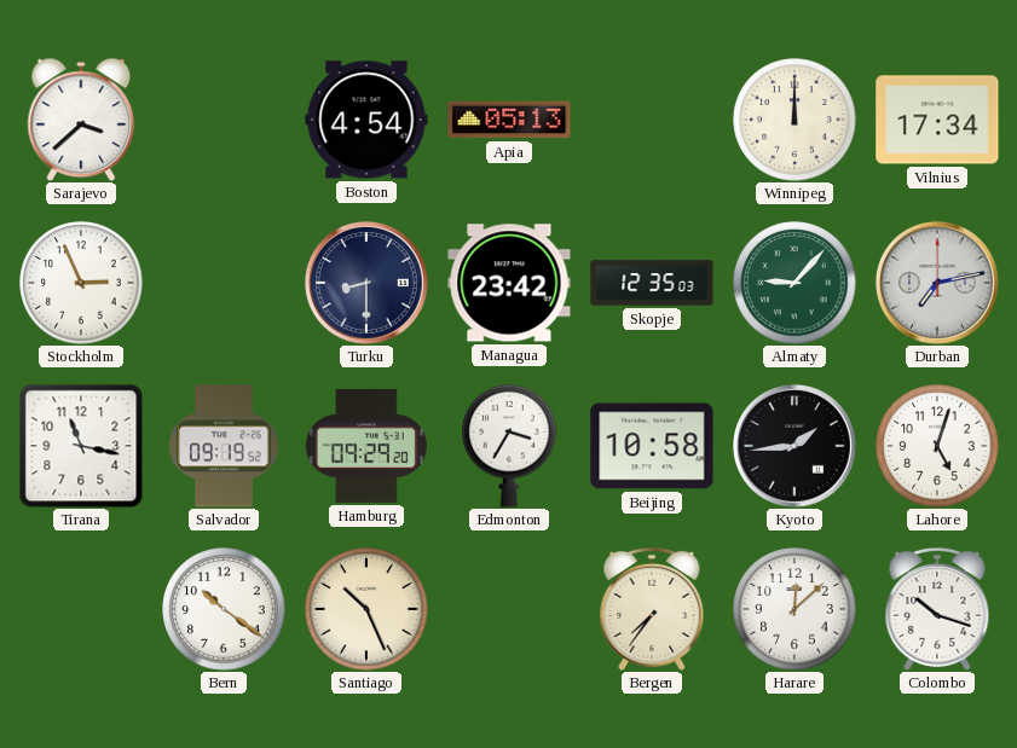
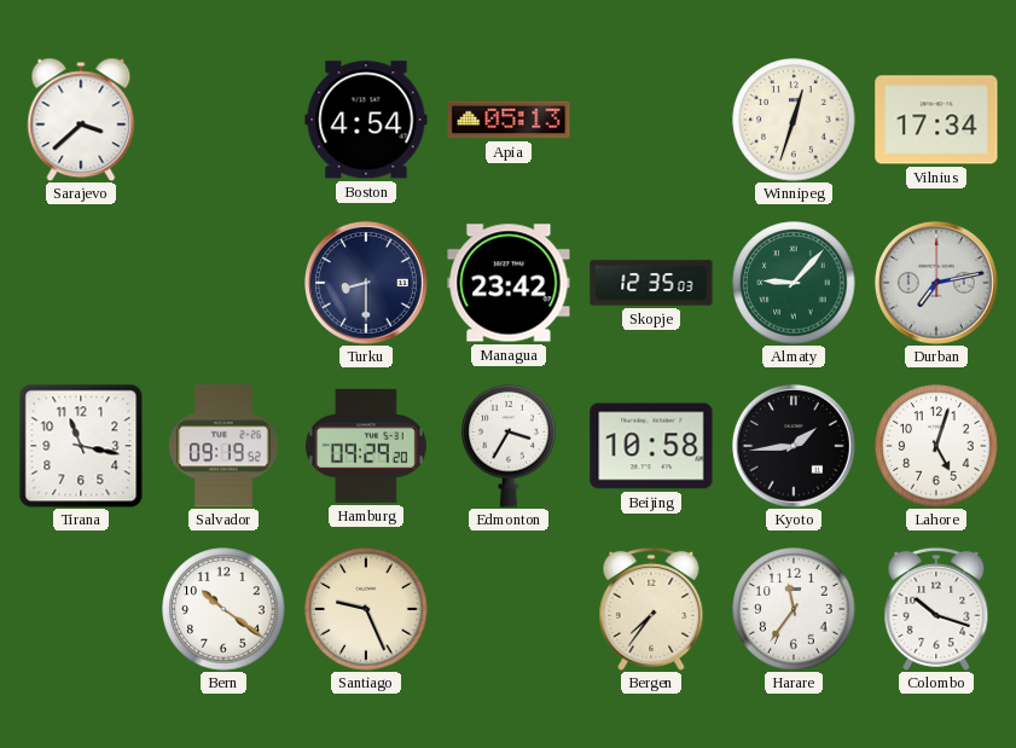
Winnipeg: 12:00 -> 12:33
Stockholm: 2:56 -> none
Santiago: 10:26 -> 9:26
Harare: 12:08 -> 11:36
